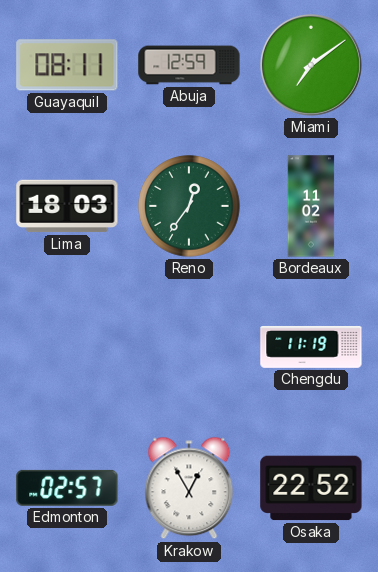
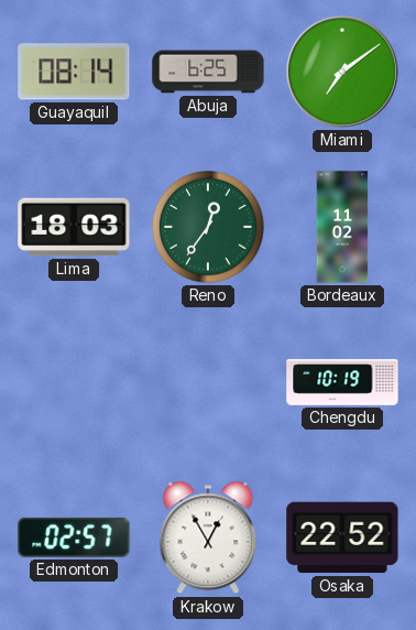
Guayaquil: 08:11 -> 08:14
Abuja: 12:59 -> 6:25
Chengdu: 11:19 -> 10:19
